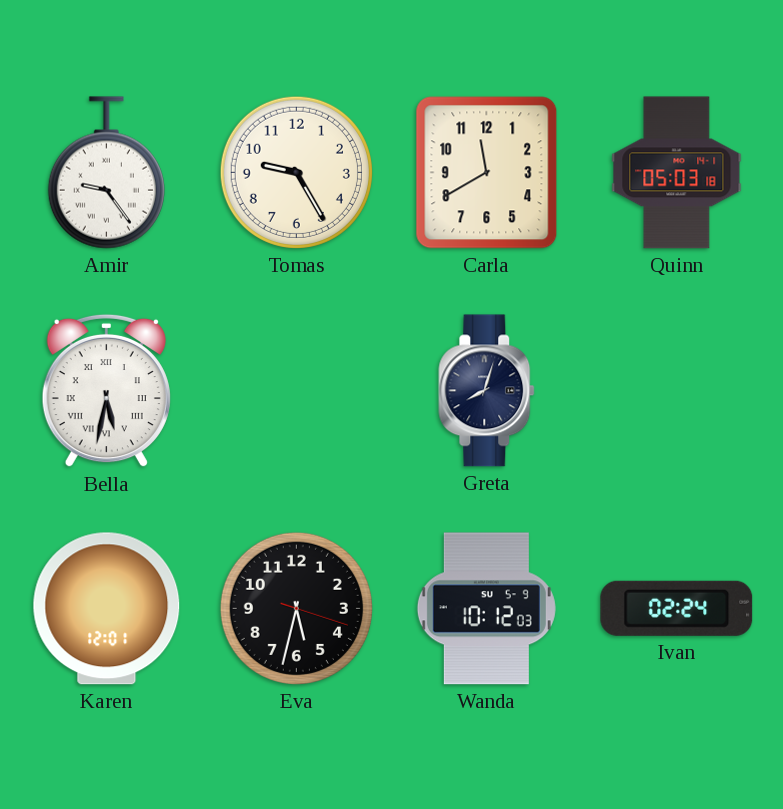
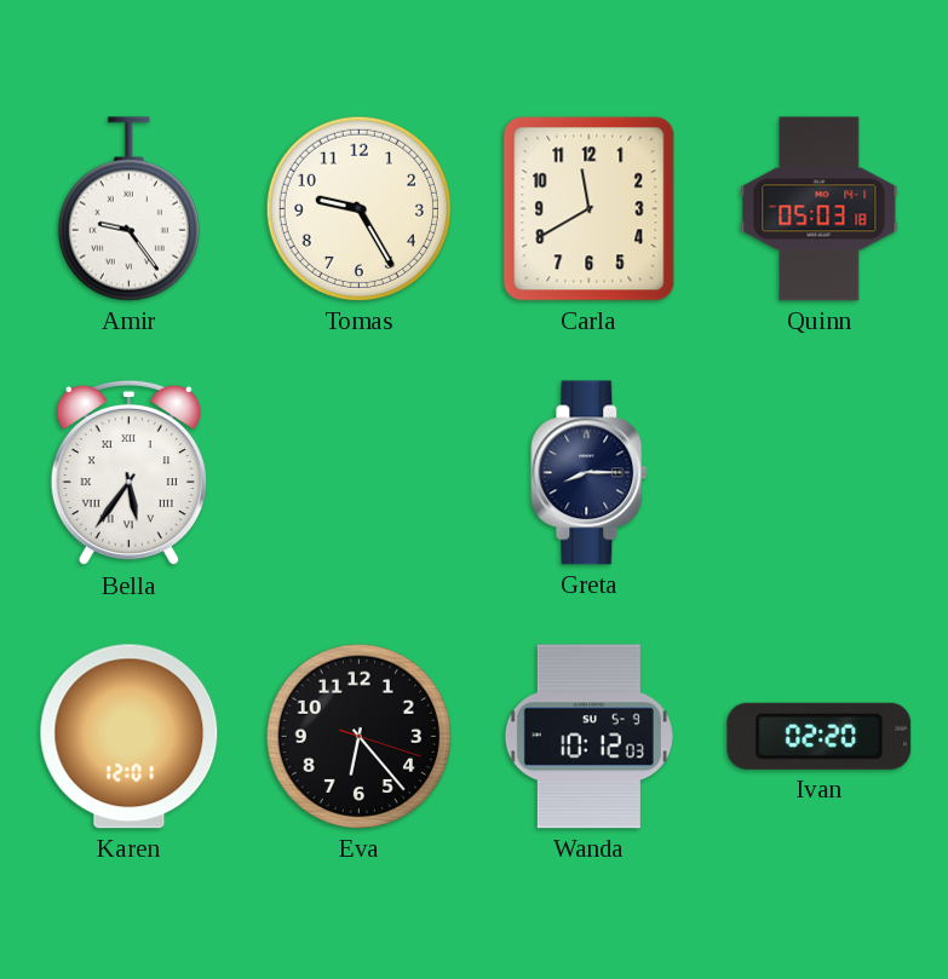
Bella: 5:32 -> 5:36
Greta: 8:03 -> 8:15
Eva: 5:32 -> 6:23
Ivan: 02:24 -> 02:20
